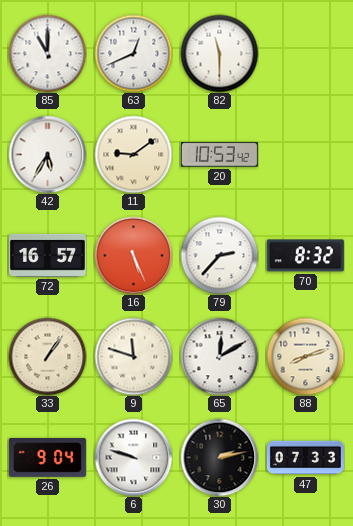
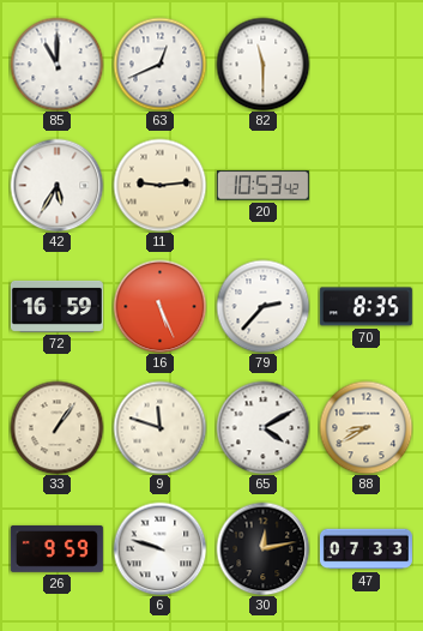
11: 9:09 -> 9:14
72: 16:57 -> 16:59
70: 8:32 -> 8:35
65: 12:10 -> 4:10
88: 8:12 -> 8:40
26: 9:04 -> 9:59
30: 2:13 -> 12:13
